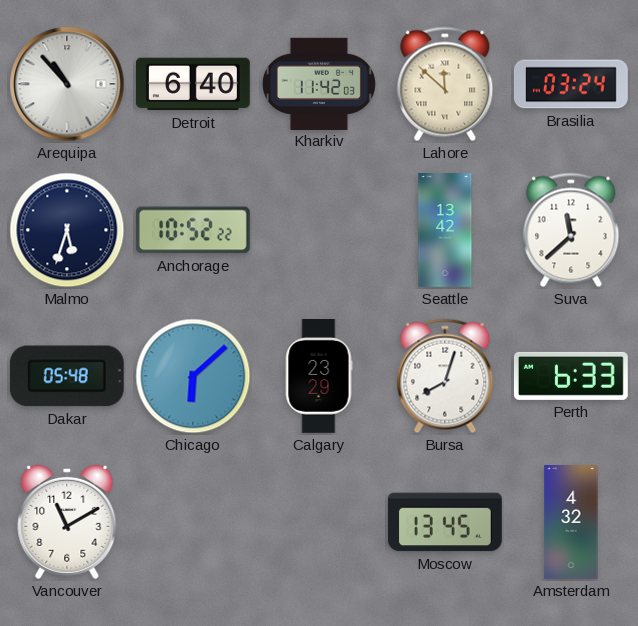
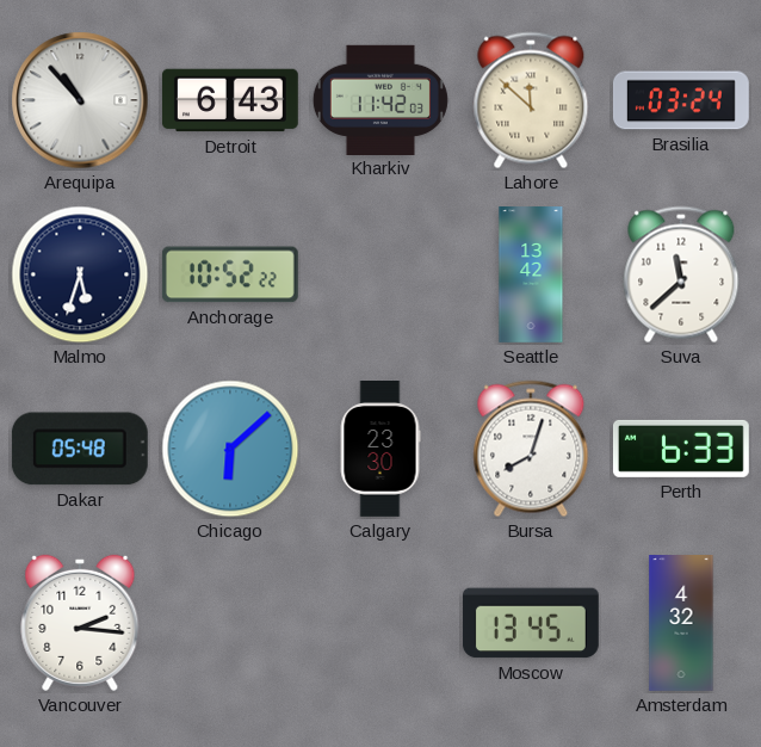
Detroit: 6:40 -> 6:43
Calgary: 23:29 -> 23:30
Vancouver: 11:10 -> 2:16
